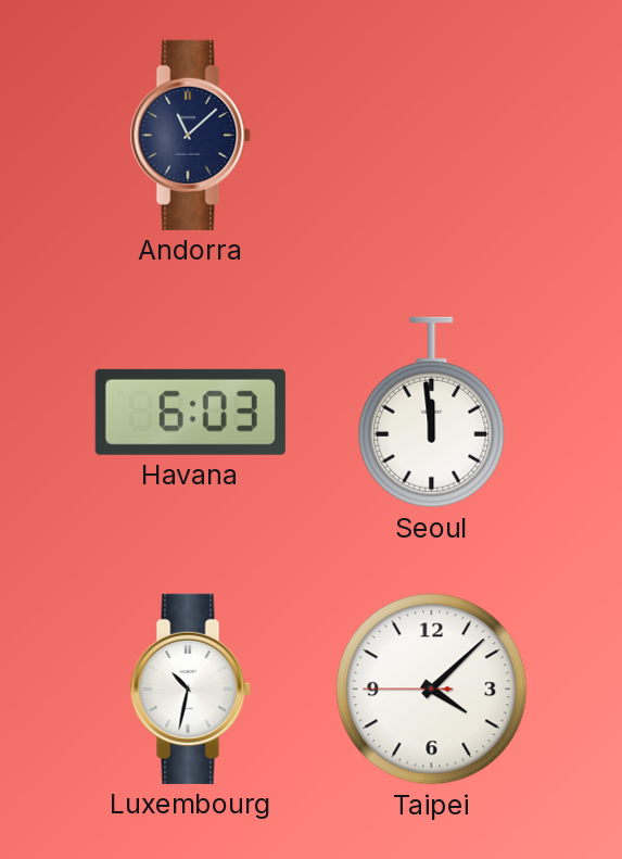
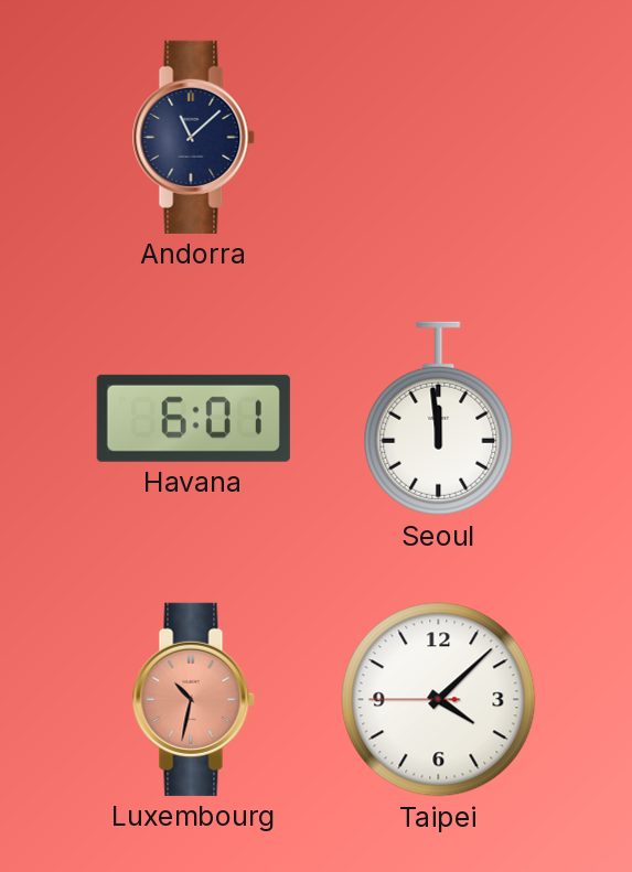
Havana: 6:03 -> 6:01
Luxembourg dial: white -> salmon
